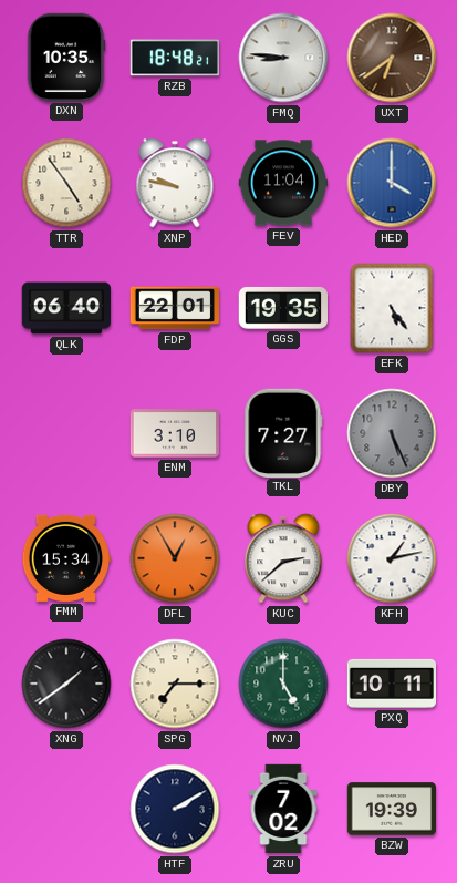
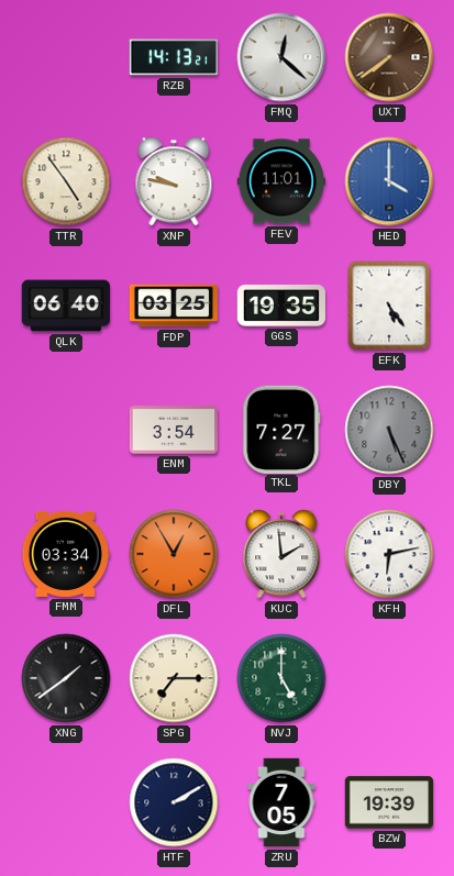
DXN: 10:35 -> none
RZB: 18:48 -> 14:13
FMQ: 8:46 -> 12:22
UXT: 6:39 -> 7:39
FEV: 11:04 -> 11:01
FDP: 22:01 -> 03:25
ENM: 3:10 -> 3:54
FMM: 15:34 -> 03:34
KUC: 2:38 -> 1:59
KFH: 1:13 -> 6:13
PXQ: 10:11 -> none
ZRU: 7:02 -> 7:05
